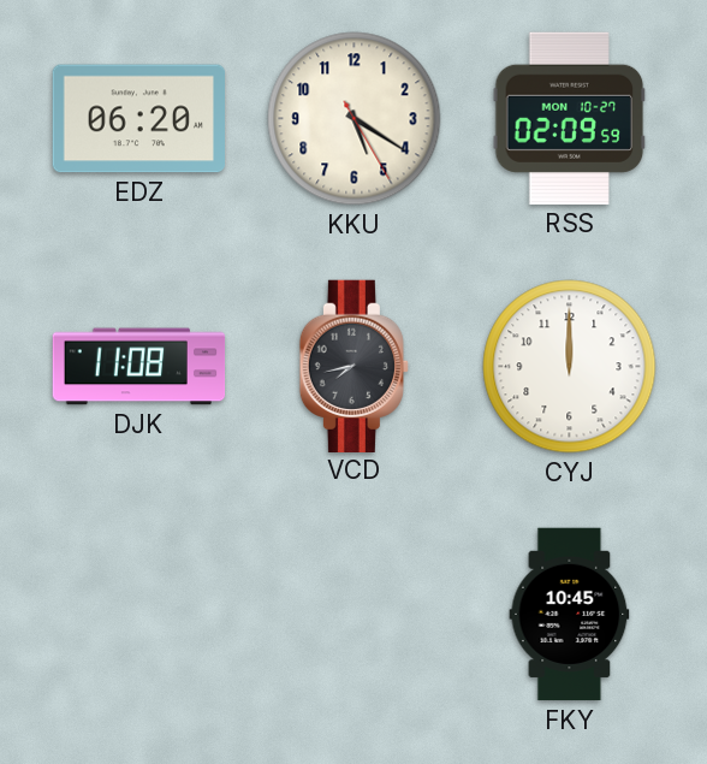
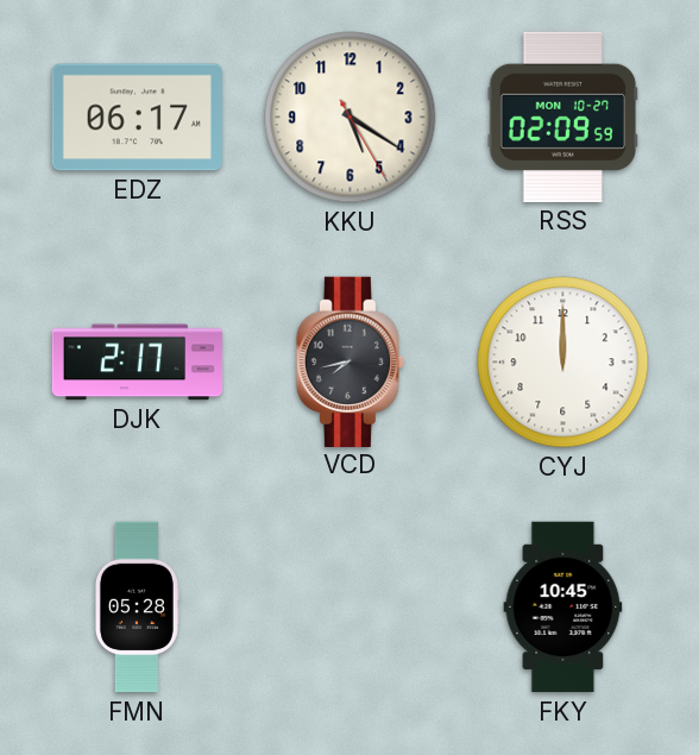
EDZ: 06:20 -> 06:17
DJK: 11:08 -> 2:17
FMN: none -> 05:28
